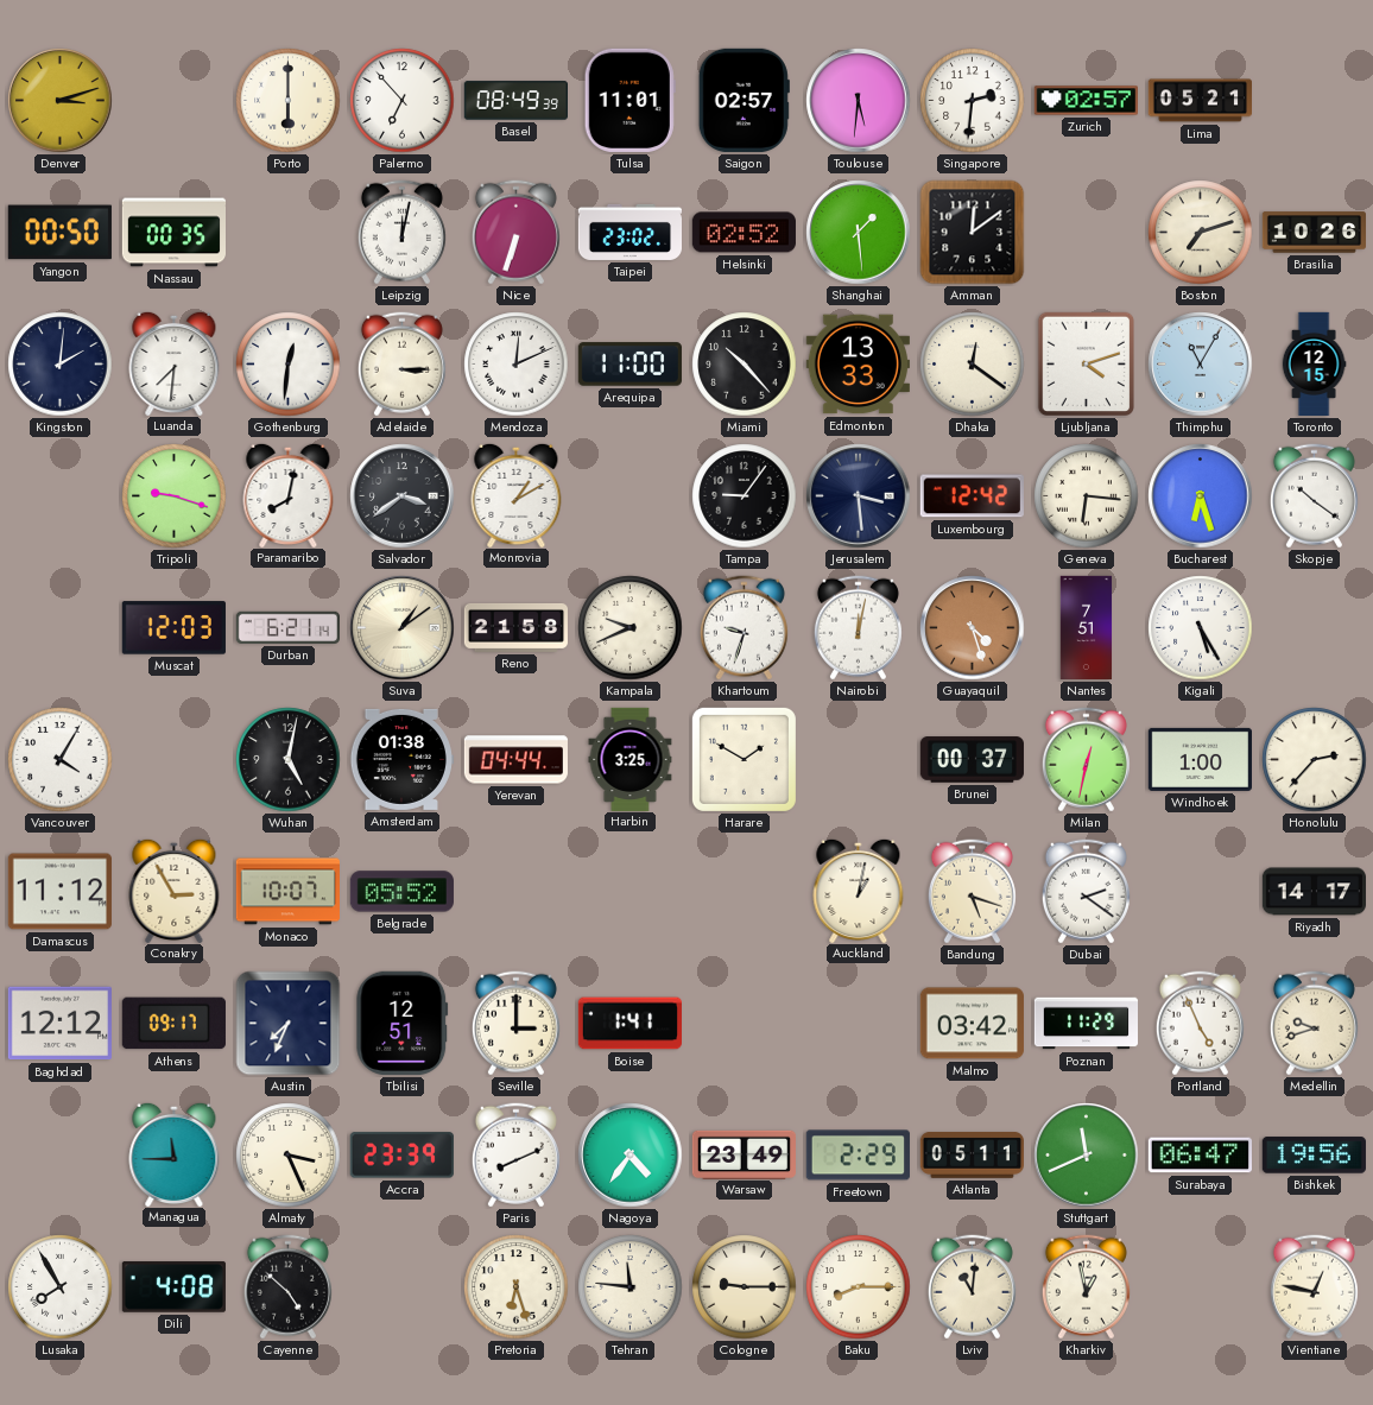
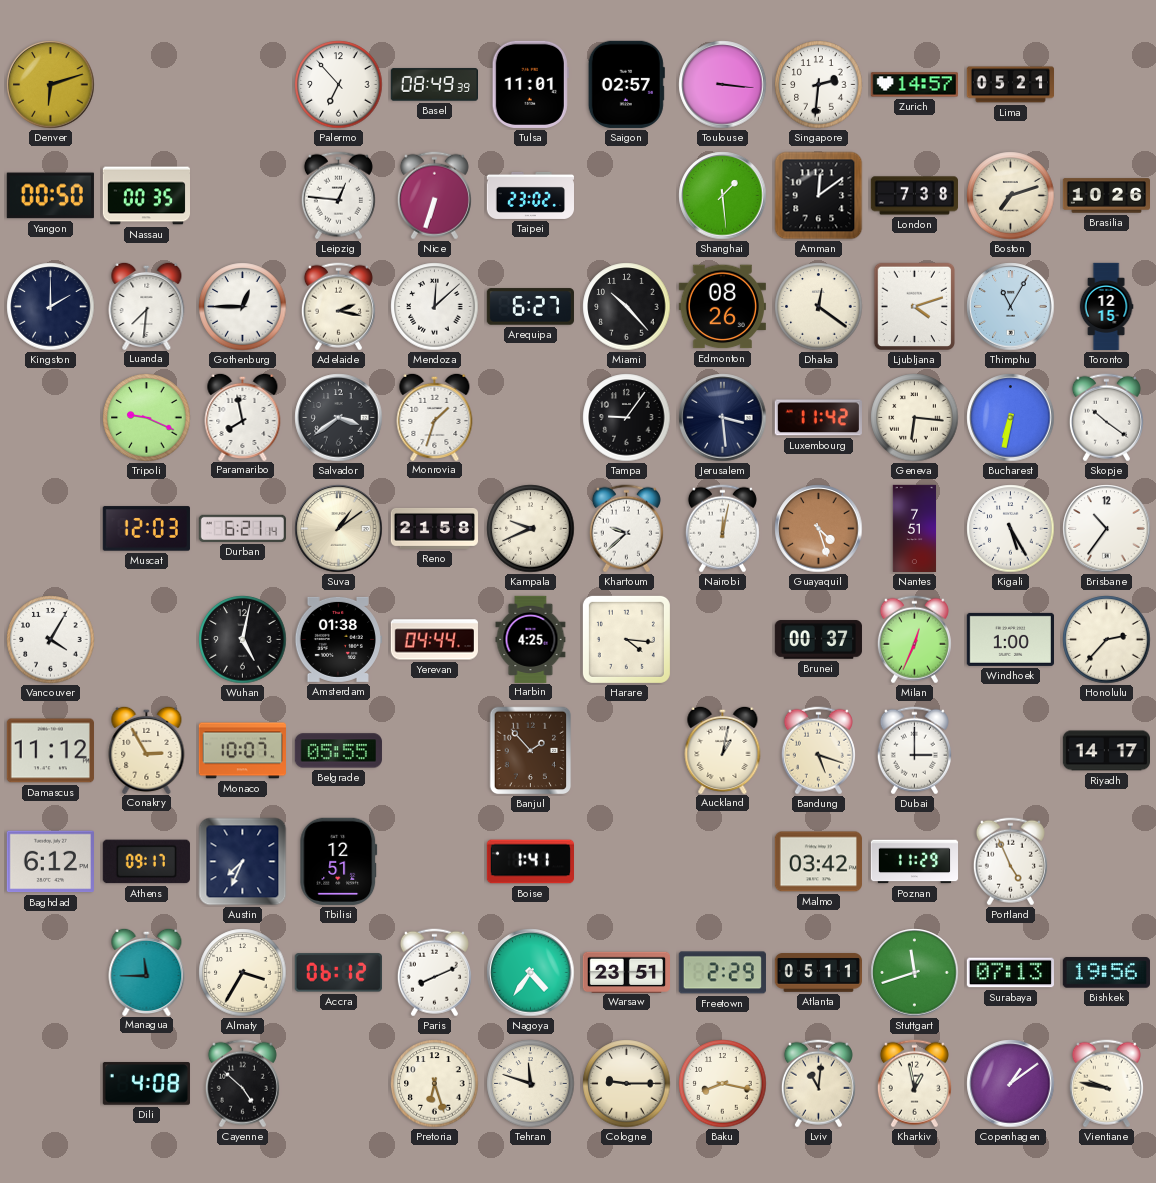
Denver: 3:12 -> 6:12
Porto: 6:00 -> none
Toulouse: 5:31 -> 3:16
Zurich: 02:57 -> 14:57
Leipzig: 12:02 -> 12:46
Helsinki: 02:52 -> none
London: none -> 7:38
Kingston: 2:01 -> 2:00
Gothenburg: 12:31 -> 12:45
Adelaide: 3:15 -> 2:17
Mendoza: 12:11 -> 12:08
Arequipa: 11:00 -> 6:27
Edmonton: 13:33 -> 08:26
Tripoli: 9:18 -> 9:19
Paramaribo: 8:02 -> 7:58
Monrovia: 1:10 -> 1:33
Luxembourg: 12:42 -> 11:42
Bucharest: 6:27 -> 6:32
Khartoum: 9:33 -> 9:38
Brisbane: none -> 10:36
Harbin: 3:25 -> 4:25
Harare: 1:50 -> 4:16
Milan: 12:32 -> 12:34
Belgrade: 05:52 -> 05:55
Banjul: none -> 1:53
Dubai: 2:21 -> 3:00
Baghdad: 12:12 -> 6:12
Seville: 3:00 -> none
Medellin: 9:42 -> none
Almaty: 3:26 -> 3:35
Accra: 23:39 -> 06:12
Warsaw: 23:49 -> 23:51
Stuttgart: 11:41 -> 11:42
Surabaya: 06:47 -> 07:13
Lusaka: 7:55 -> none
Tehran: 11:46 -> 11:48
Baku: 8:15 -> 8:17
Copenhagen: none -> 1:09
Vientiane: 12:47 -> 9:47
